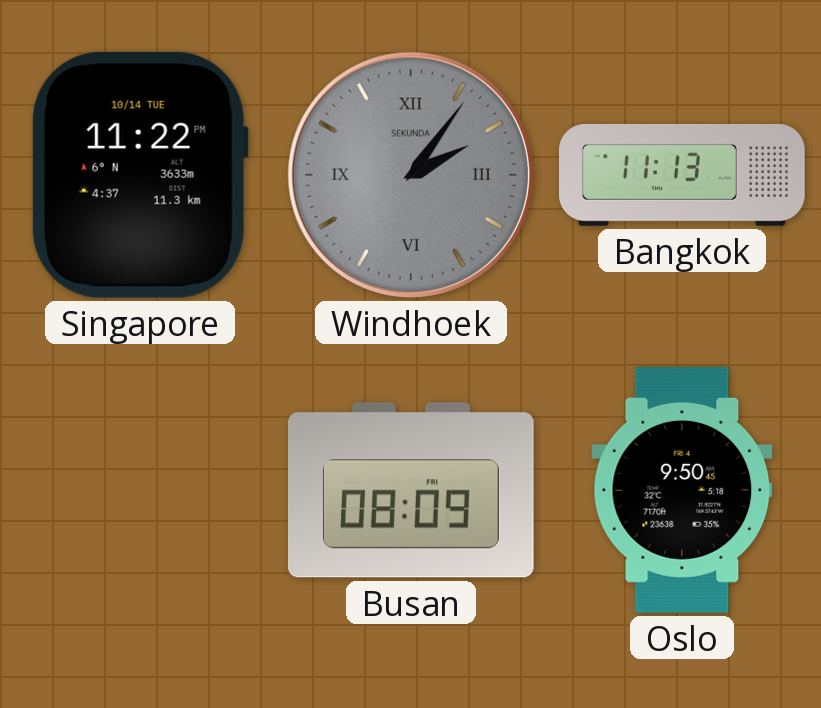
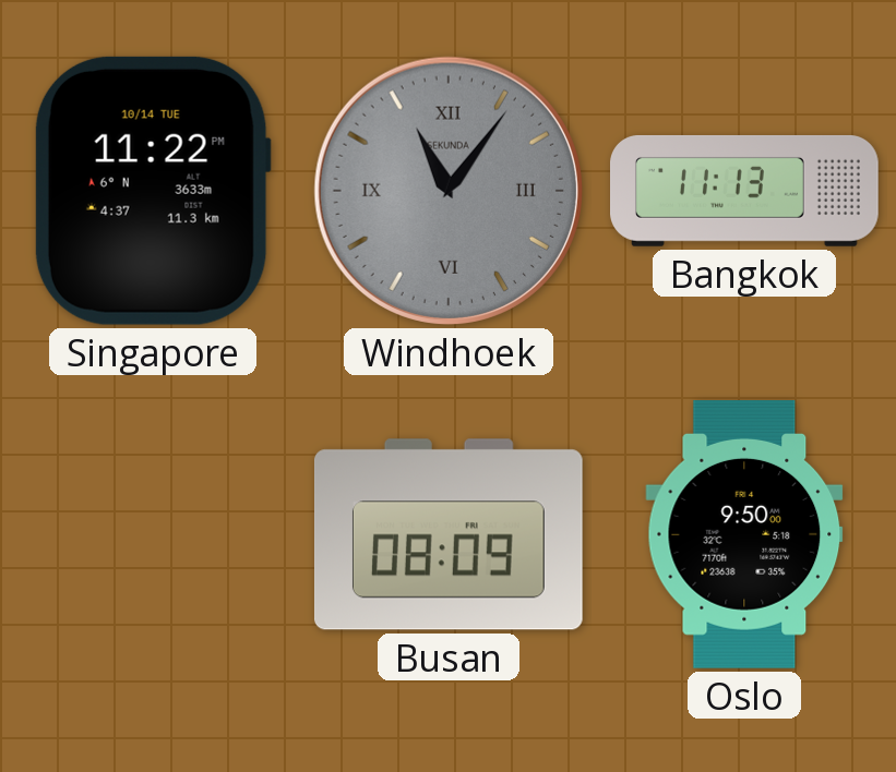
Windhoek: 2:06 -> 11:06
Oslo: 9:50:45 -> 9:50:00
